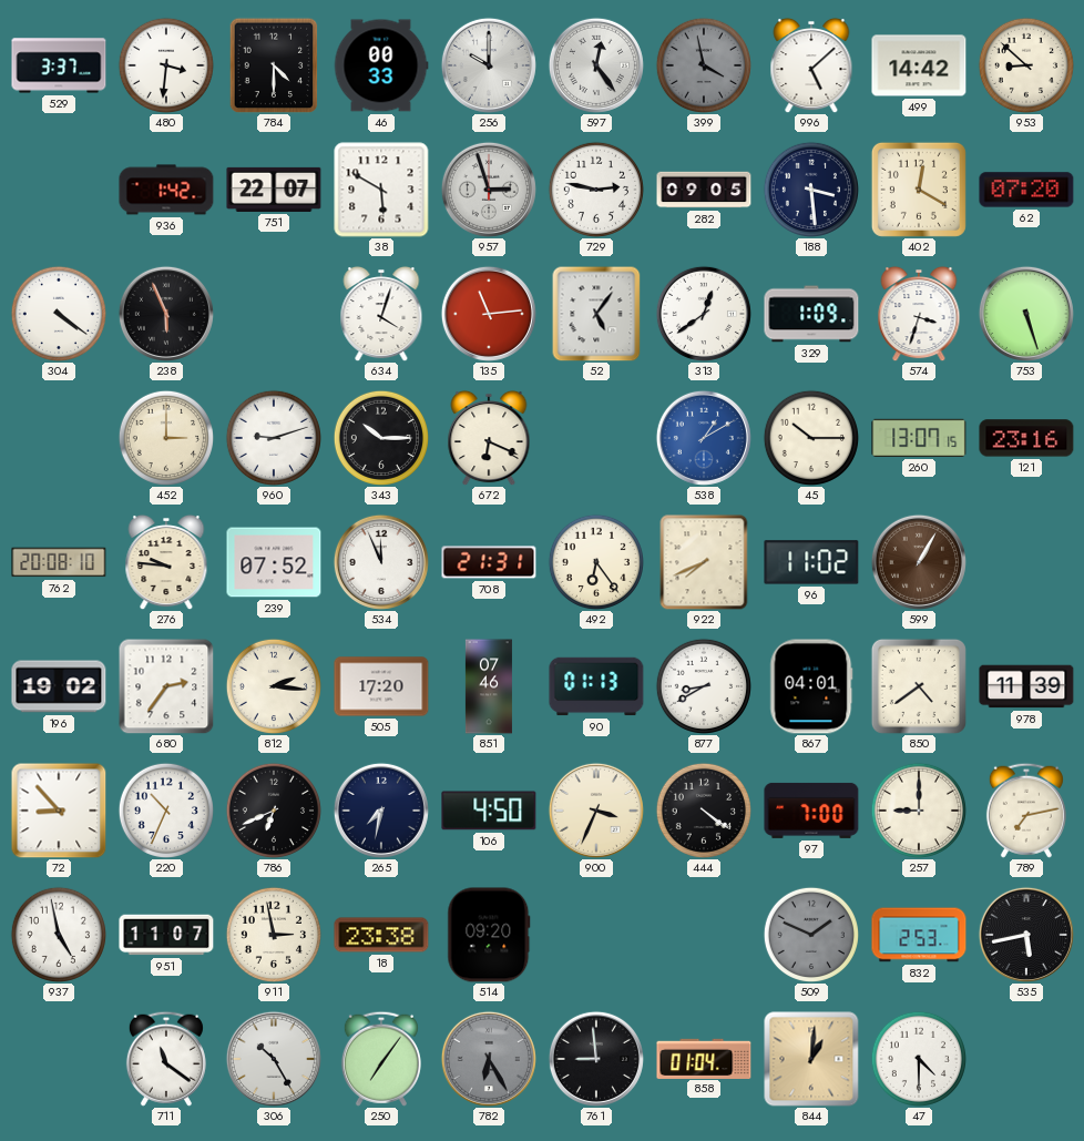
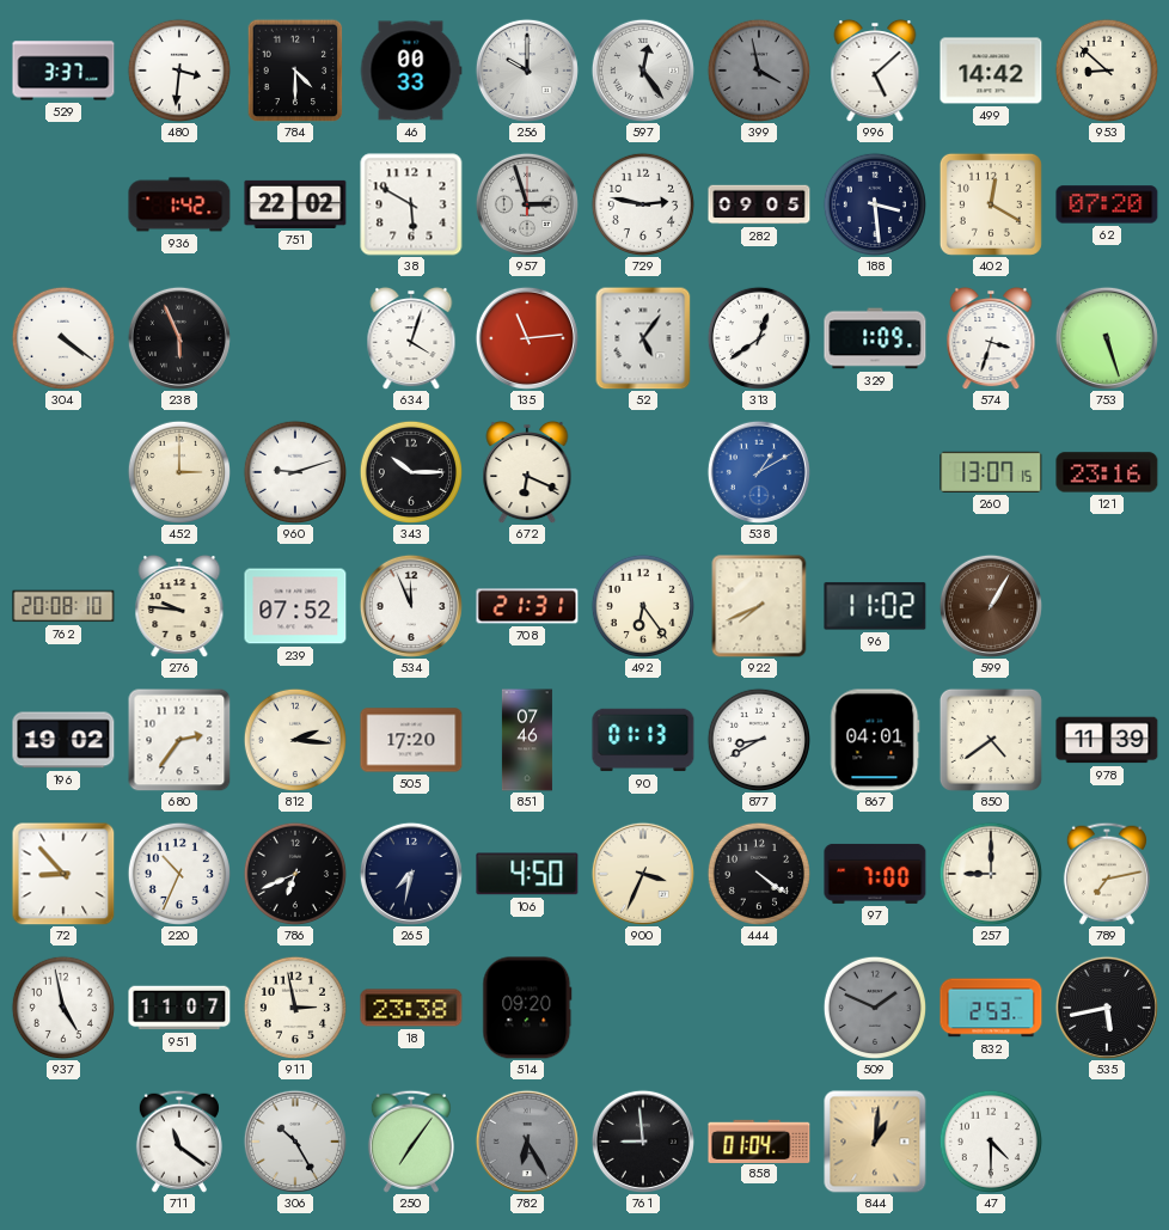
751: 22:07 -> 22:02
45: 10:15 -> none
